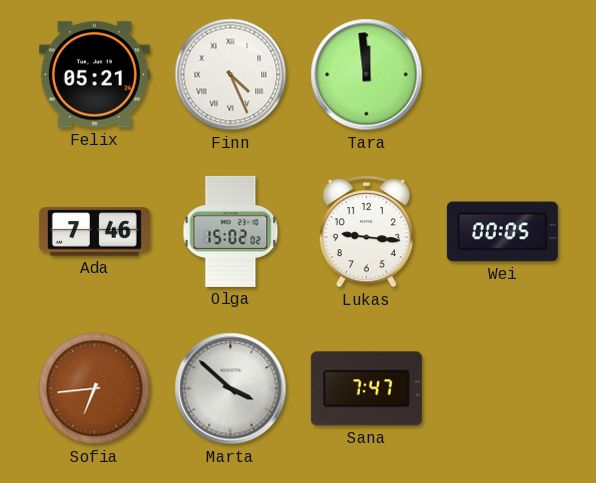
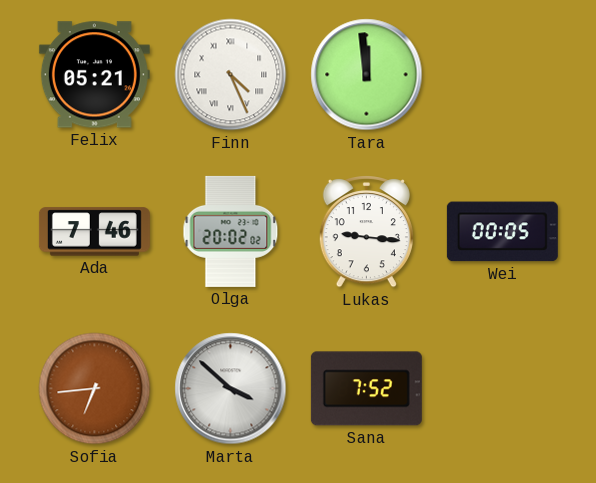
Olga: 15:02 -> 20:02
Sana: 7:47 -> 7:52
